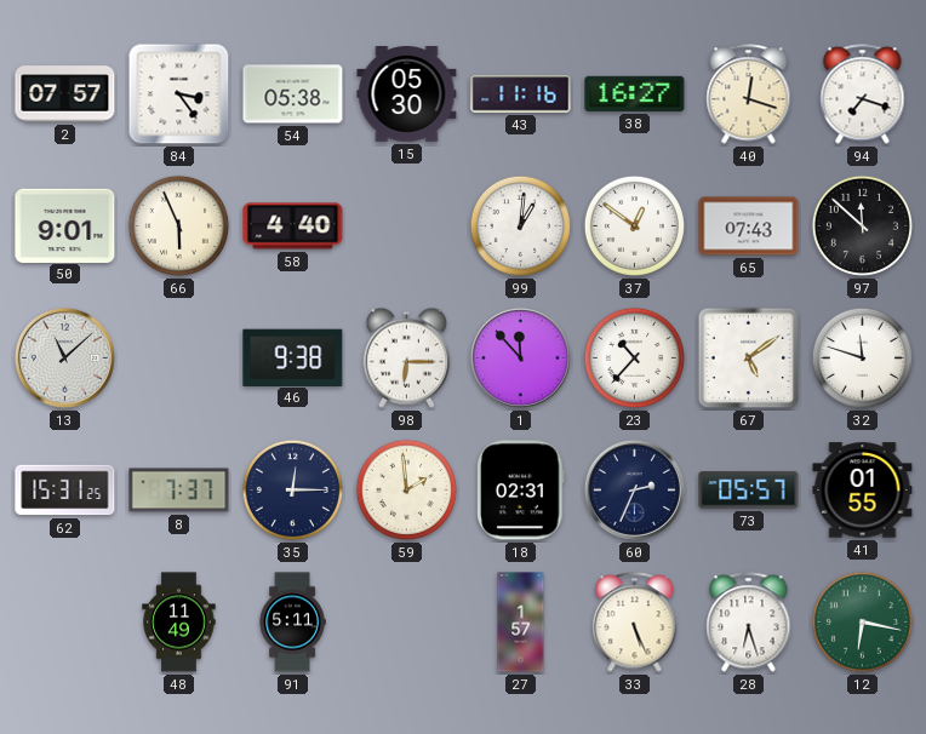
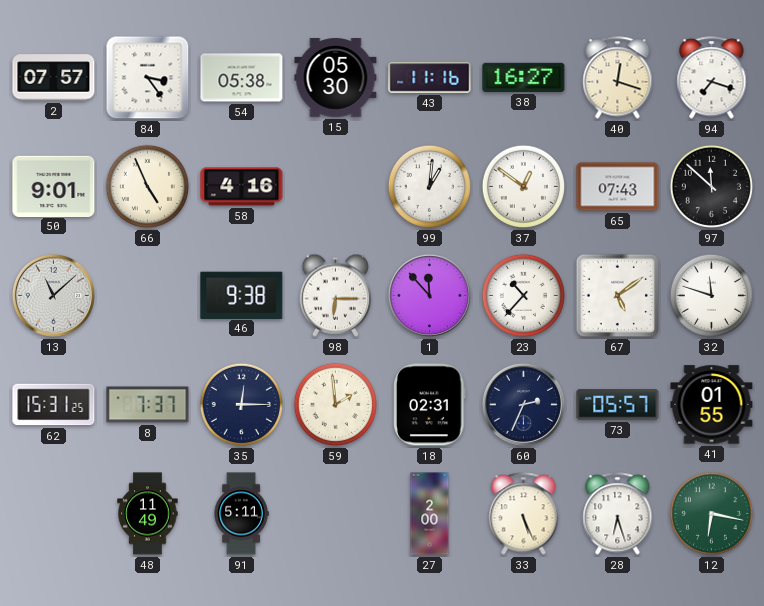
66: 5:56 -> 4:56
58: 4:40 -> 4:16
27: 1:57 -> 2:00
